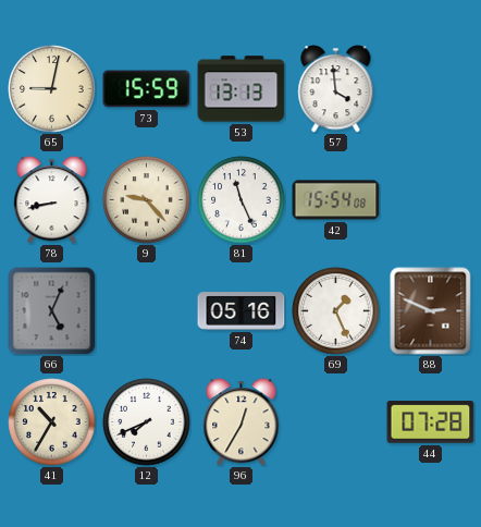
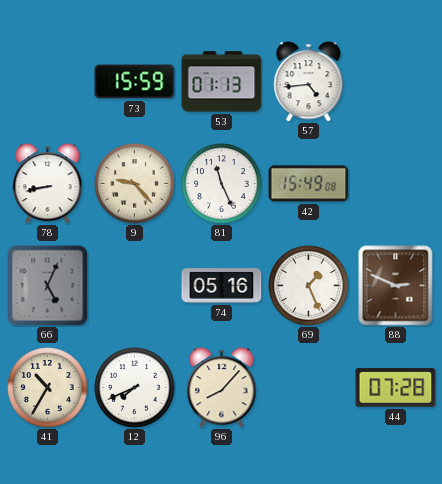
65: 9:02 -> none
53: 13:13 -> 01:13
57: 3:59 -> 4:44
42: 15:54 -> 15:49
96: 12:35 -> 8:07
